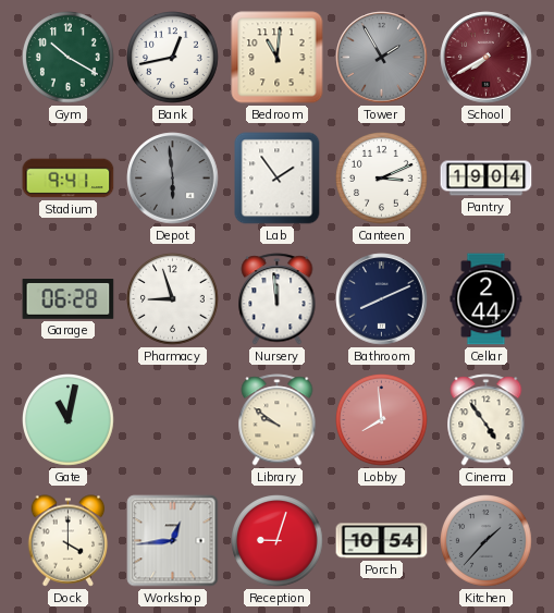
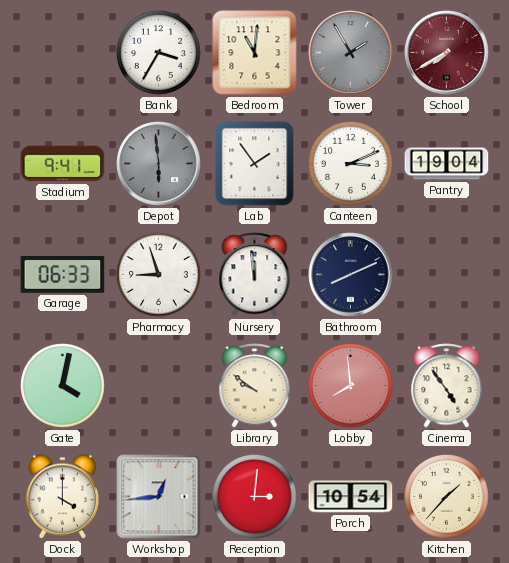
Gym: 10:20 -> none
Bank: 12:43 -> 3:35
Garage: 06:28 -> 06:33
Cellar: 2:44 -> none
Gate: 11:02 -> 4:02
Reception: 9:03 -> 3:01
Kitchen dial: grey -> cream
